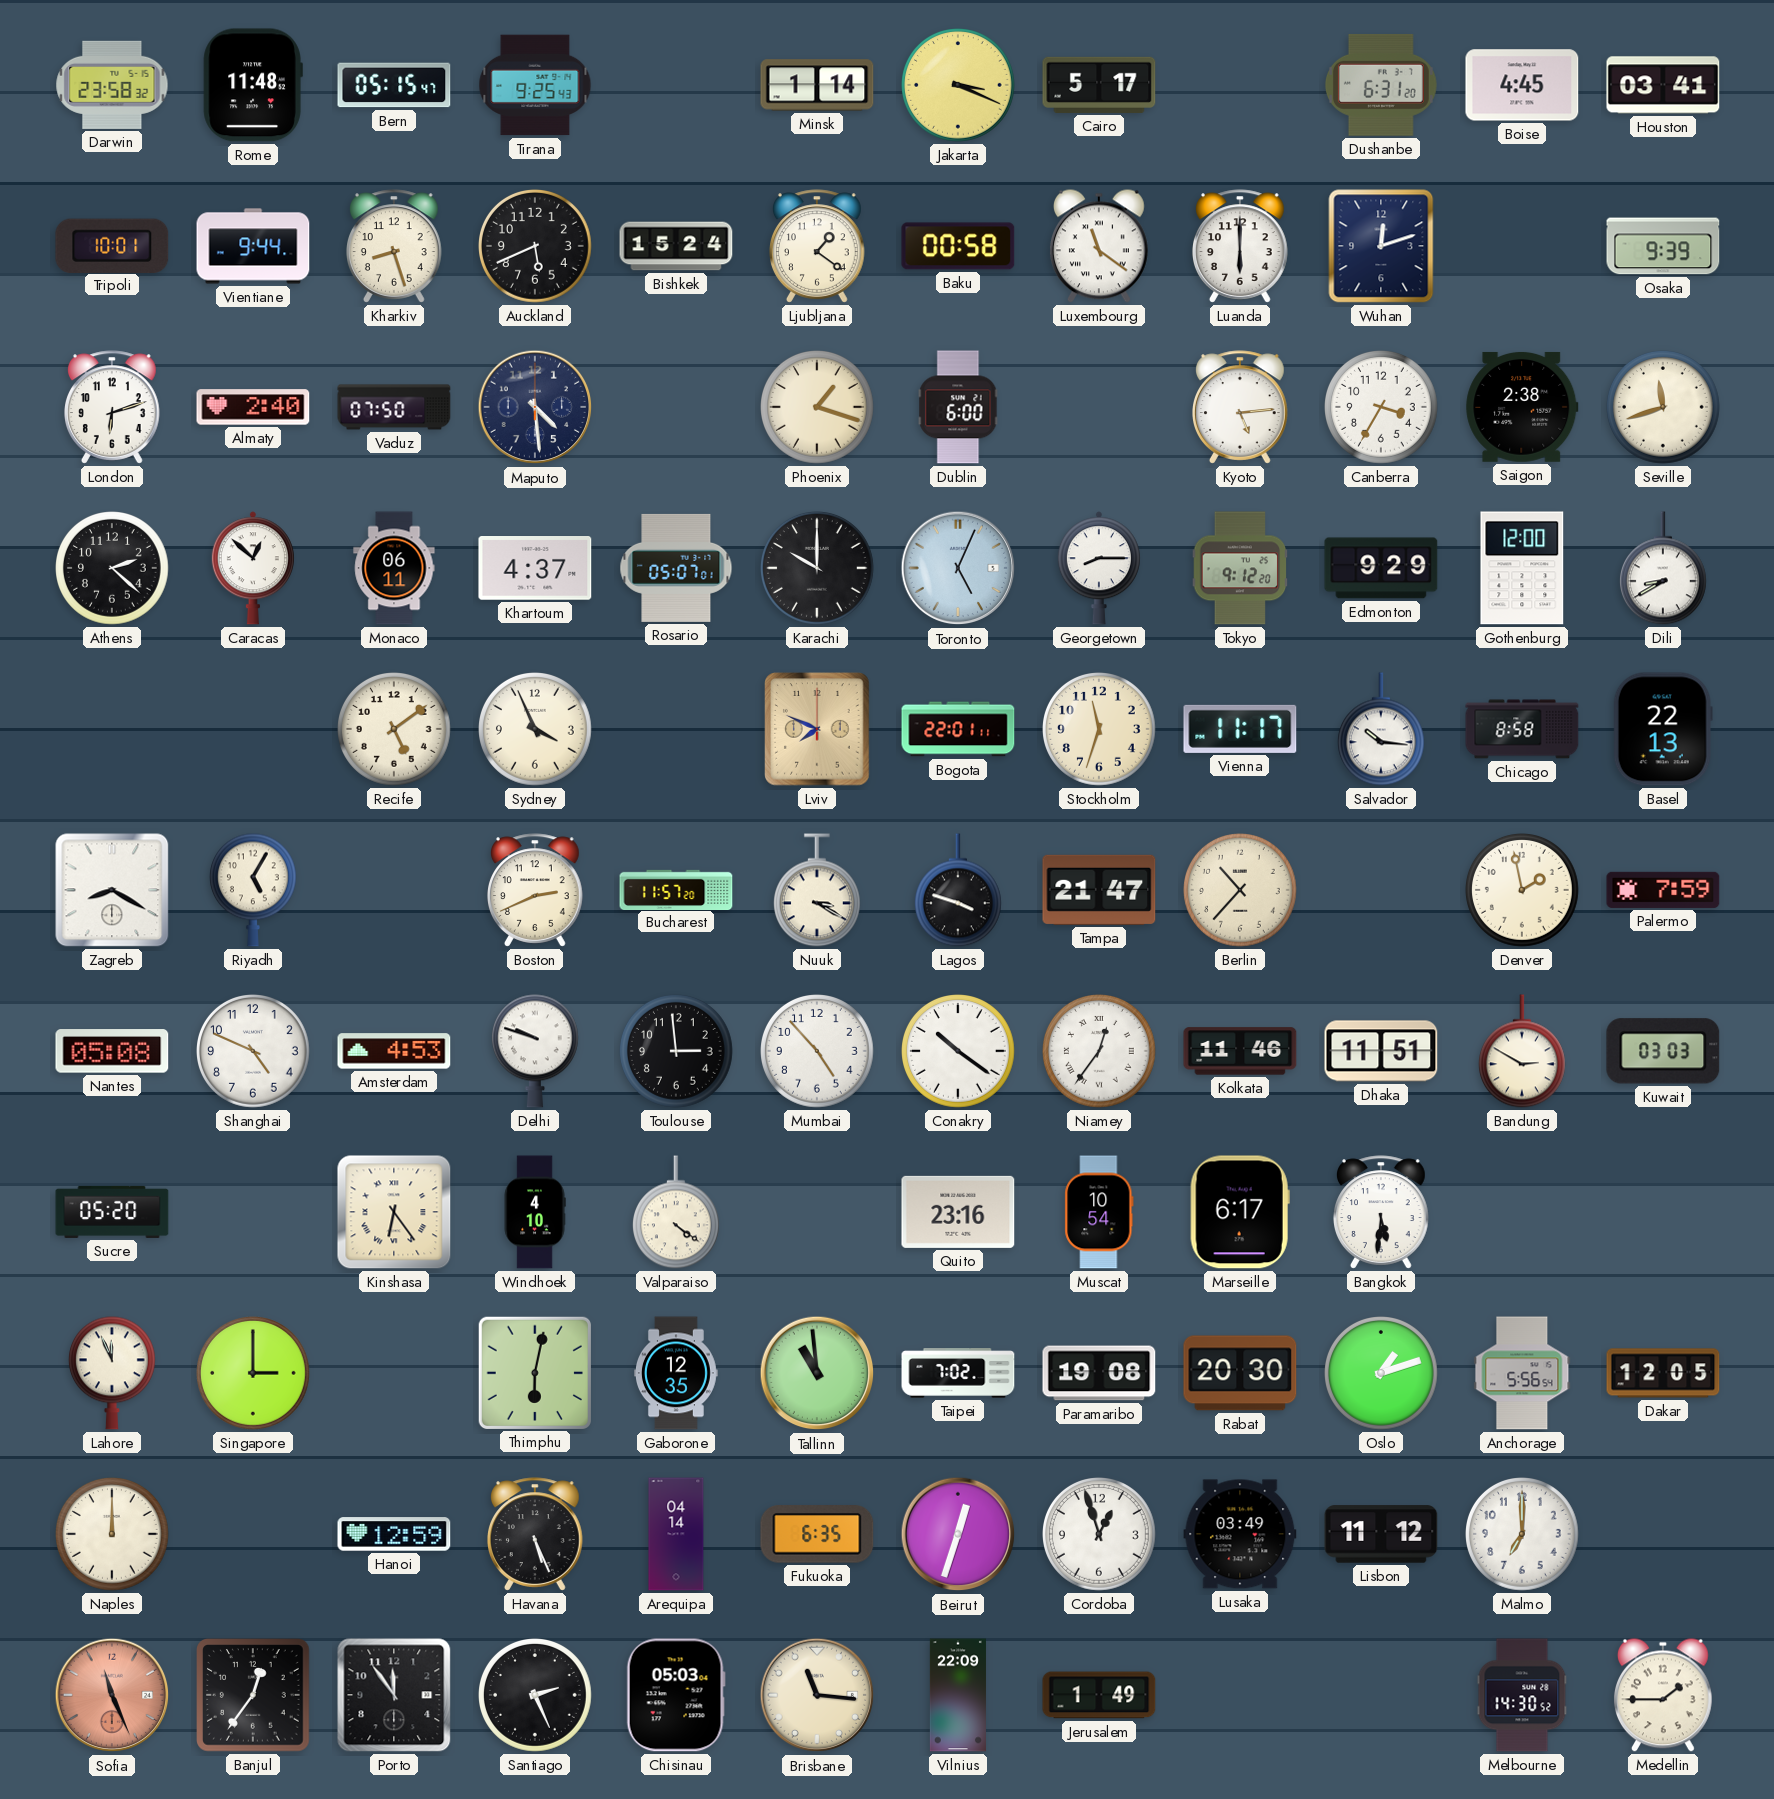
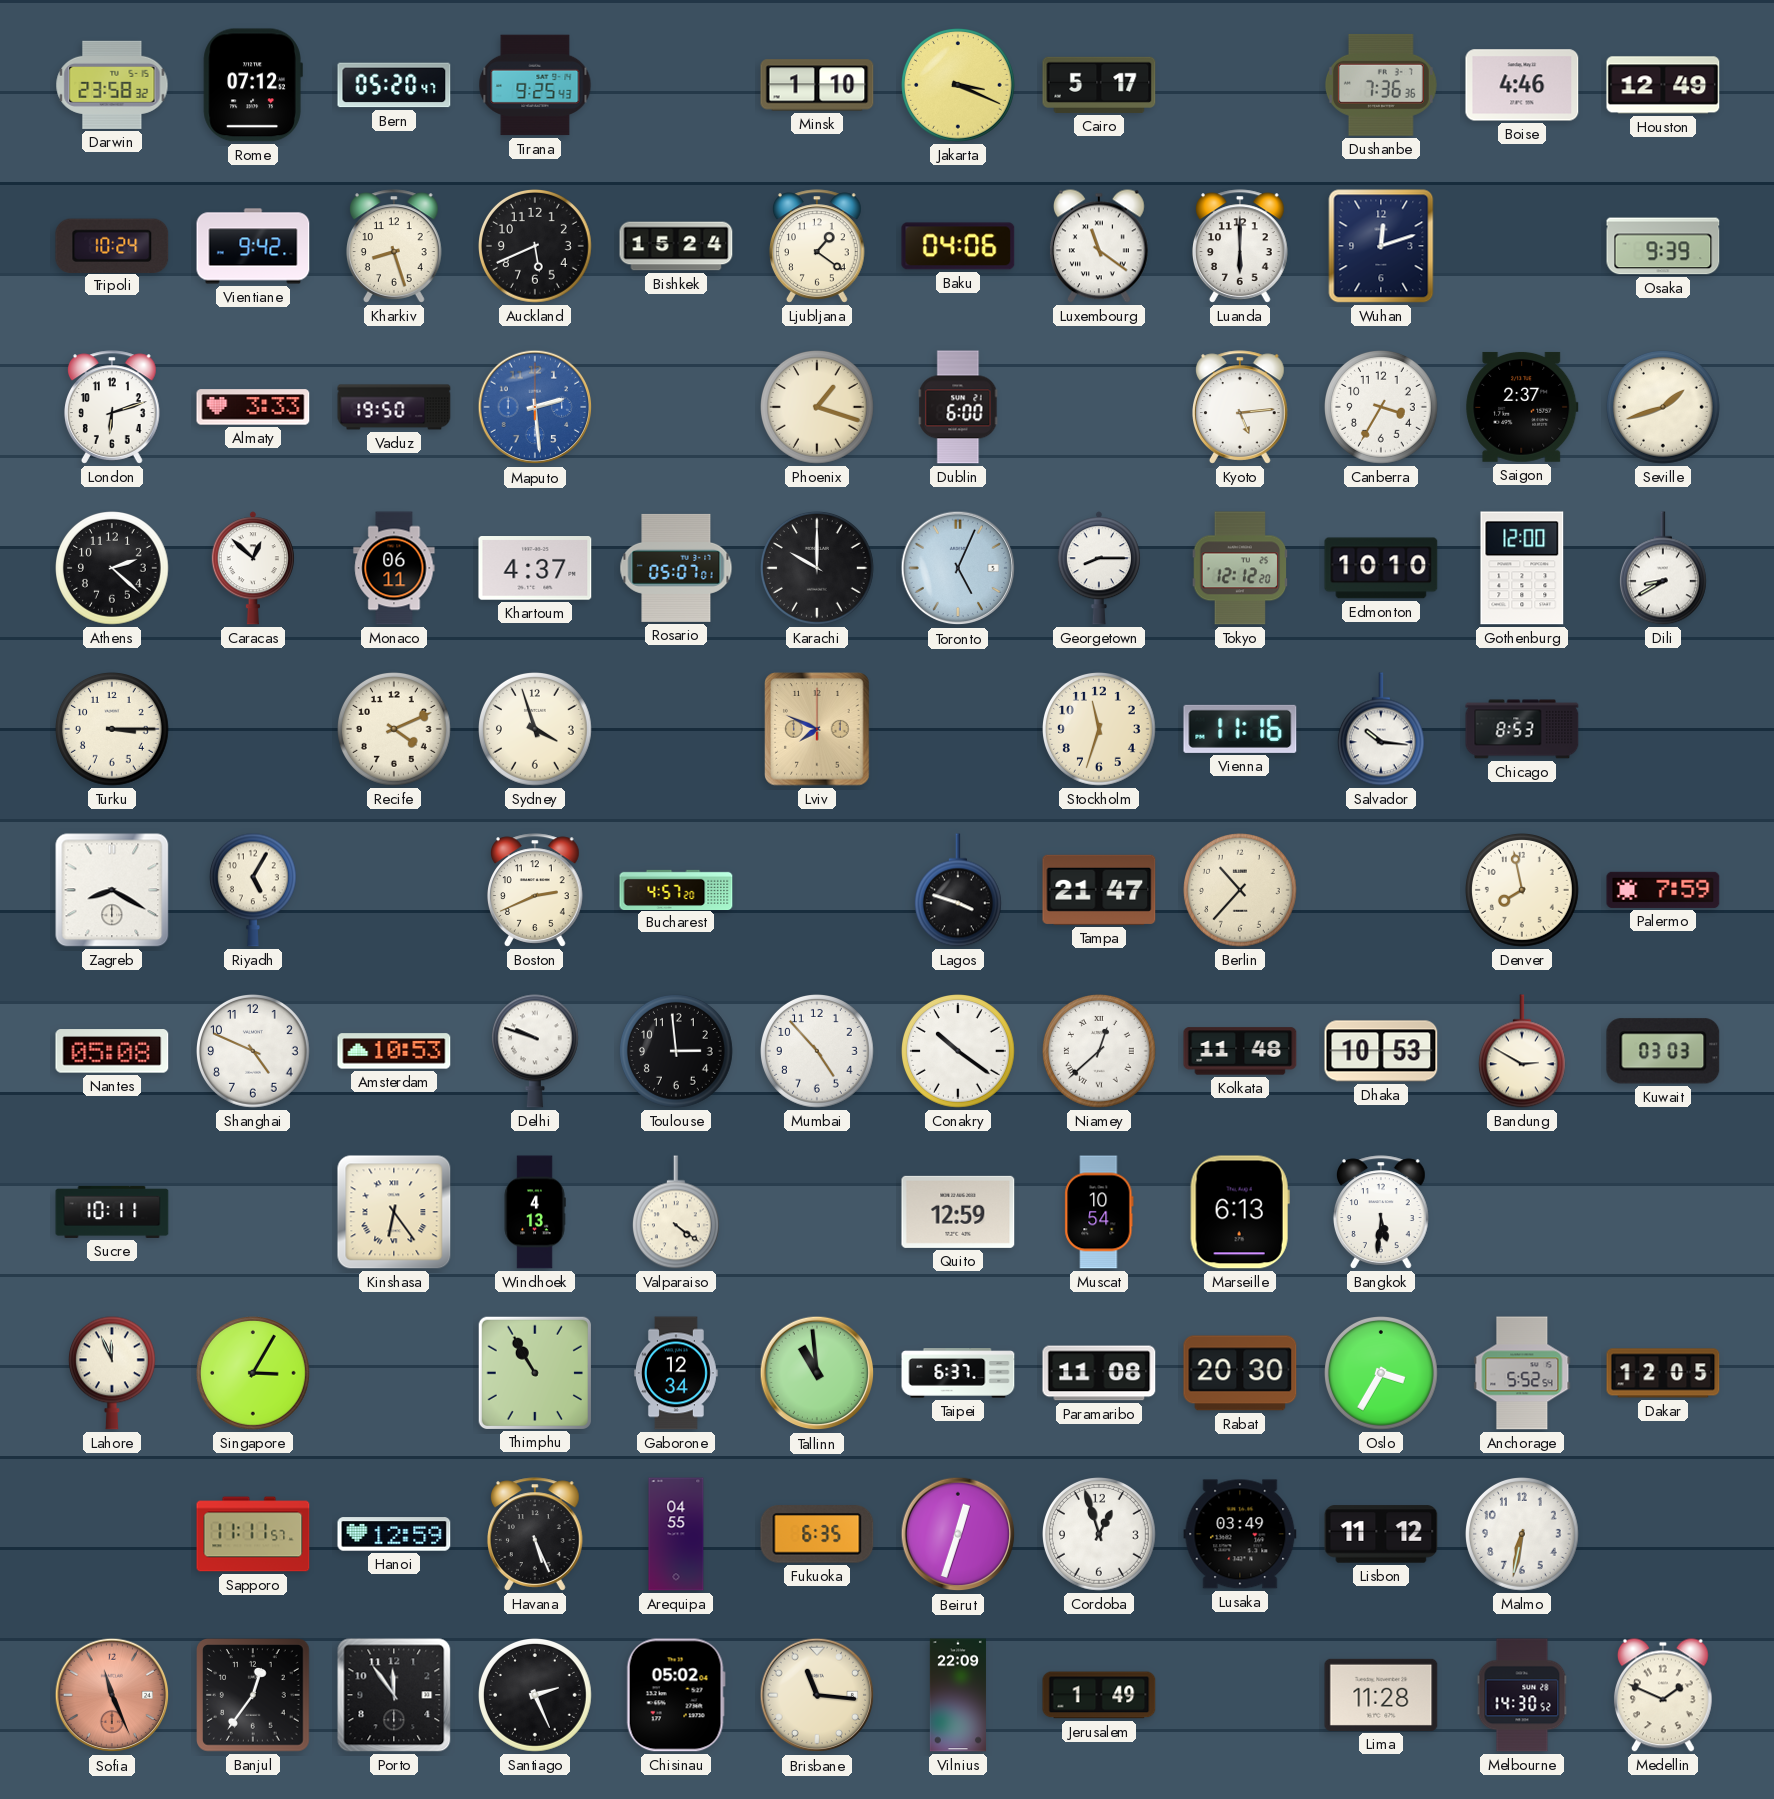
Rome: 11:48 -> 07:12
Bern: 05:15 -> 05:20
Minsk: 1:14 -> 1:10
Dushanbe: 6:31 -> 7:36
Boise: 4:45 -> 4:46
Houston: 03:41 -> 12:49
Tripoli: 10:01 -> 10:24
Vientiane: 9:44 -> 9:42
Baku: 00:58 -> 04:06
Almaty: 2:40 -> 3:33
Vaduz: 07:50 -> 19:50
Maputo: 4:29 -> 2:29
Maputo dial: navy -> blue
Saigon: 2:38 -> 2:37
Seville: 11:42 -> 1:42
Tokyo: 9:12 -> 12:12
Edmonton: 9:29 -> 10:10
Turku: none -> 3:15
Recife: 5:09 -> 4:11
Sydney: 3:56 -> 3:57
Bogota: 22:01 -> none
Vienna: 11:17 -> 11:16
Chicago: 8:58 -> 8:53
Basel: 22:13 -> none
Bucharest: 11:57 -> 4:57
Nuuk: 3:20 -> none
Denver: 1:58 -> 7:58
Amsterdam: 4:53 -> 10:53
Niamey: 12:36 -> 12:38
Kolkata: 11:46 -> 11:48
Dhaka: 11:51 -> 10:53
Sucre: 05:20 -> 10:11
Windhoek: 4:10 -> 4:13
Quito: 23:16 -> 12:59
Marseille: 6:17 -> 6:13
Singapore: 3:00 -> 3:05
Thimphu: 6:02 -> 10:55
Gaborone: 12:35 -> 12:34
Taipei: 7:02 -> 6:37
Paramaribo: 19:08 -> 11:08
Oslo: 1:12 -> 3:35
Anchorage: 5:56 -> 5:52
Naples: 12:00 -> none
Sapporo: none -> 11:11
Arequipa: 04:14 -> 04:55
Malmo: 7:00 -> 6:32
Chisinau: 05:03 -> 05:02
Lima: none -> 11:28
Medellin: 1:45 -> 1:49
